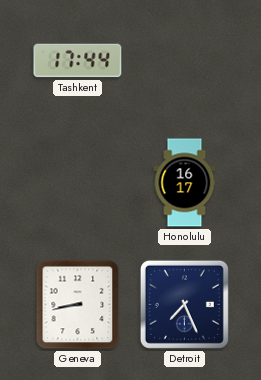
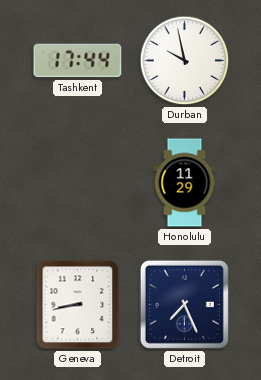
Durban: none -> 9:58
Honolulu: 16:17 -> 11:29
